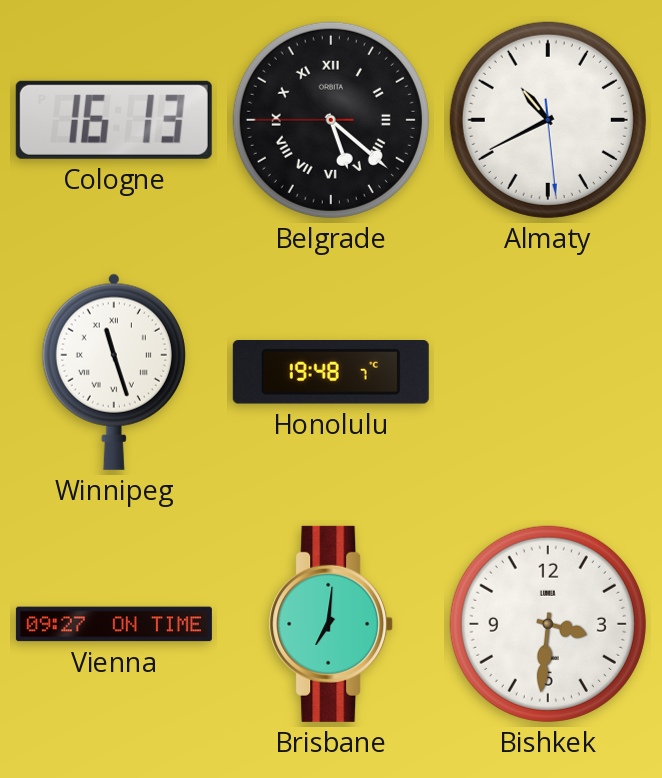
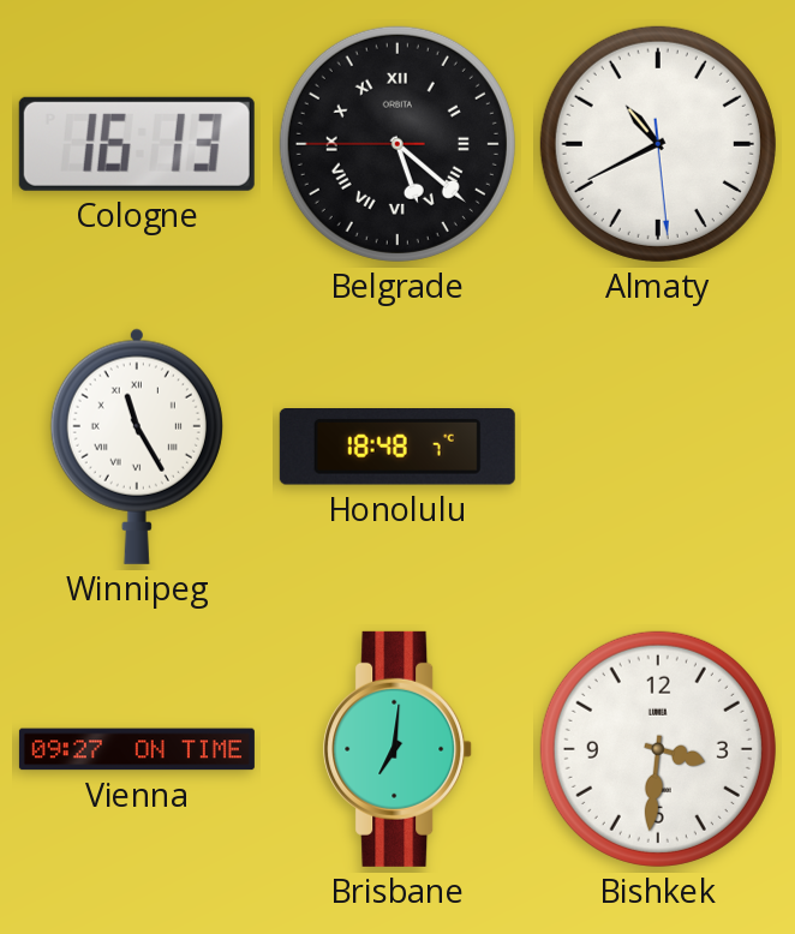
Winnipeg: 11:27 -> 11:25
Honolulu: 19:48 -> 18:48
